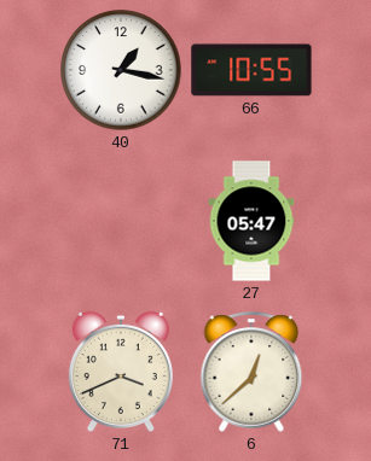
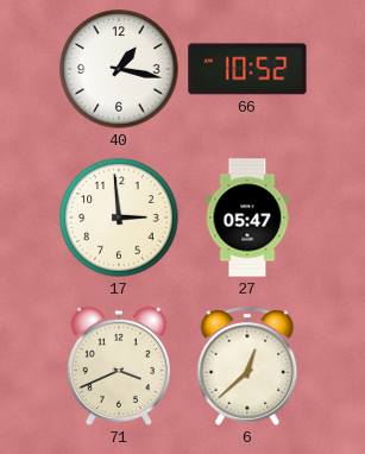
66: 10:55 -> 10:52
17: none -> 2:59
